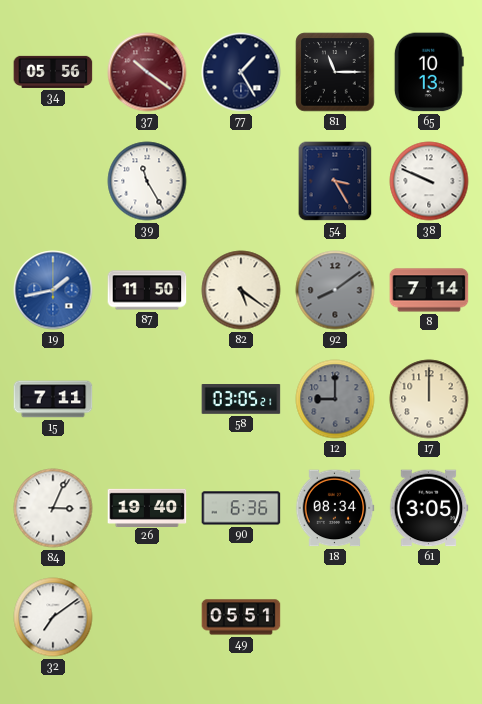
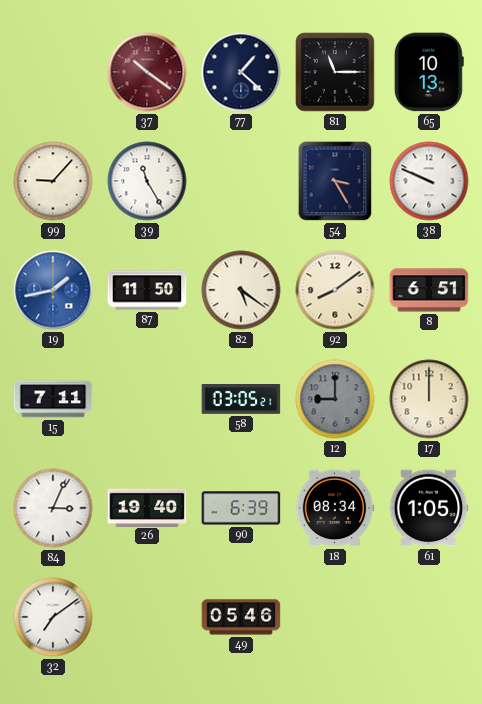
34: 05:56 -> none
77: 1:25 -> 1:22
99: none -> 9:07
92 dial: grey -> cream
8: 7:14 -> 6:51
90: 6:36 -> 6:39
61: 3:05 -> 1:05
49: 05:51 -> 05:46
